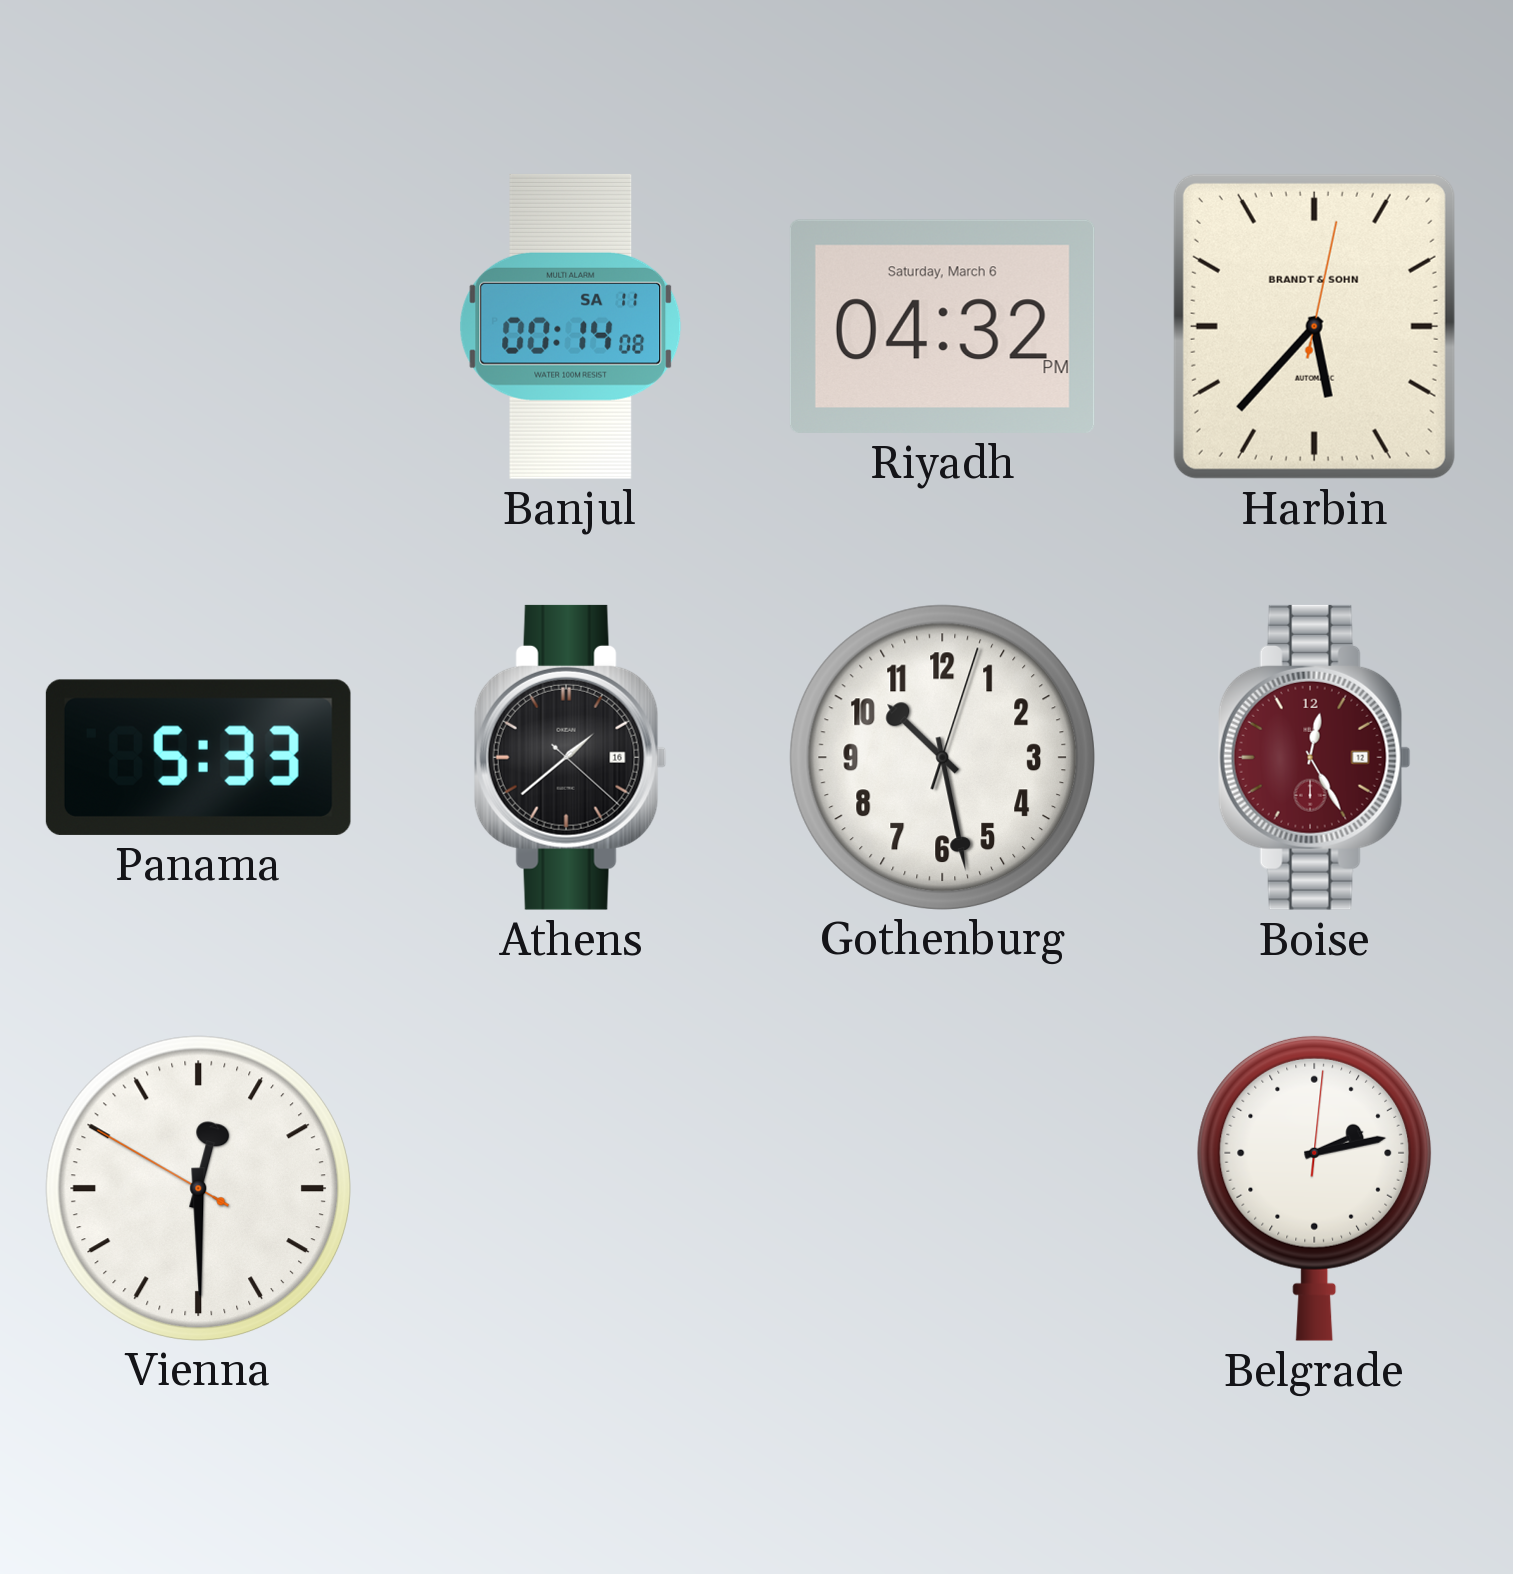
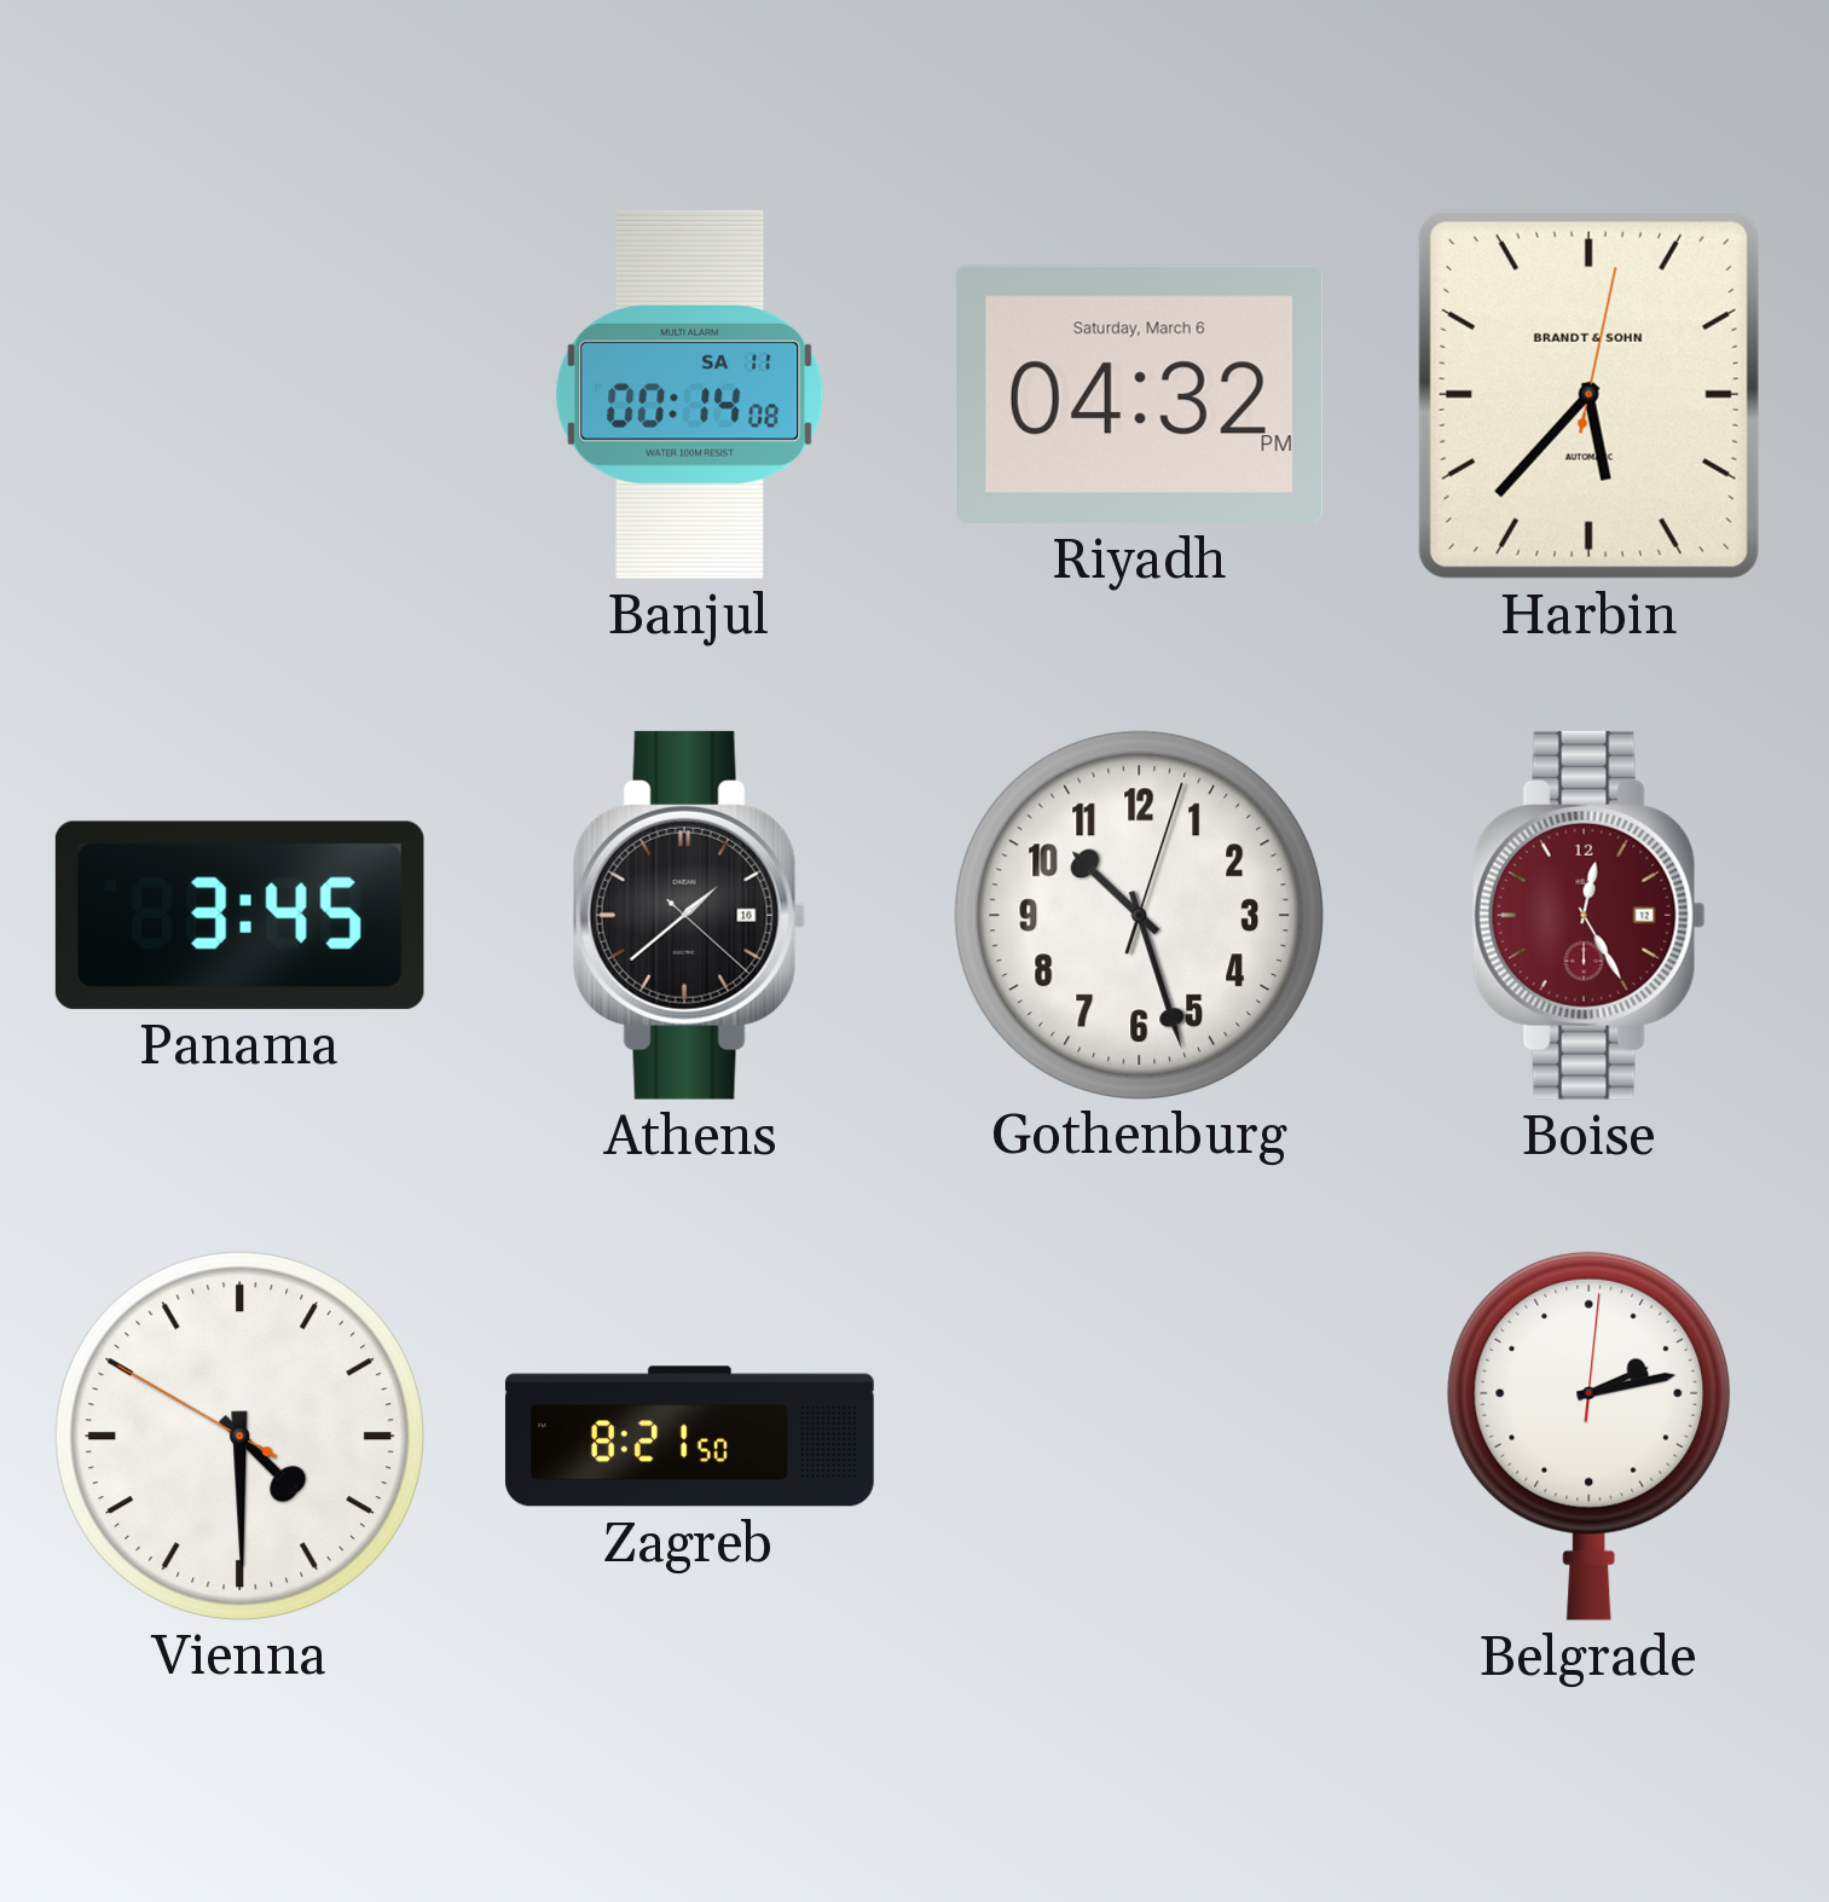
Panama: 5:33 -> 3:45
Gothenburg: 10:28 -> 10:27
Vienna: 12:29 -> 4:29
Zagreb: none -> 8:21
